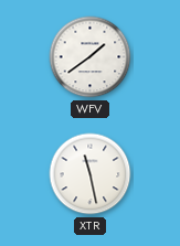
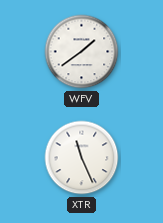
XTR: 11:28 -> 11:26
